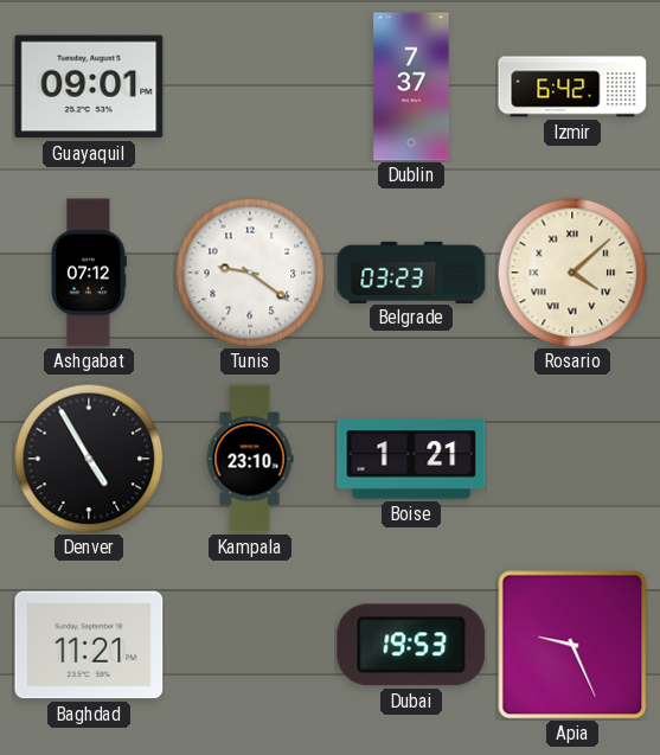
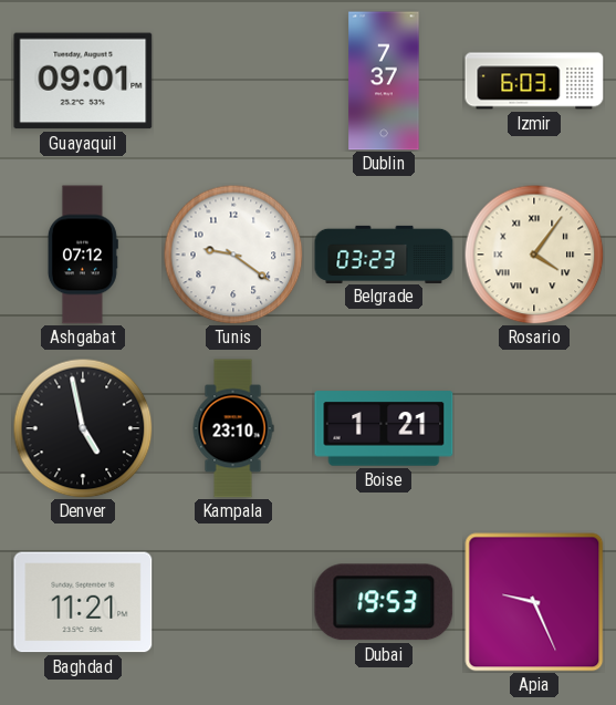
Izmir: 6:42 -> 6:03
Rosario: 4:08 -> 4:06
Denver: 4:55 -> 4:58
